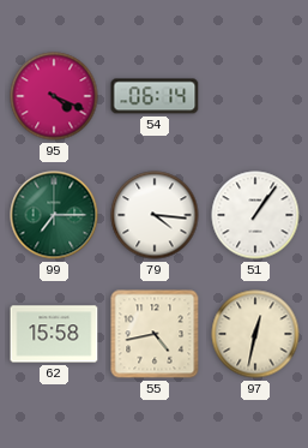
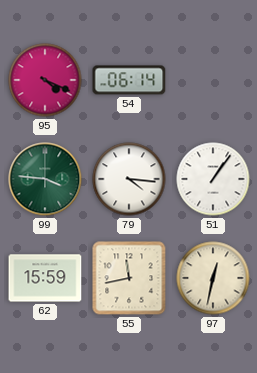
99: 7:15 -> 3:46
62: 15:58 -> 15:59
55: 4:43 -> 11:43
